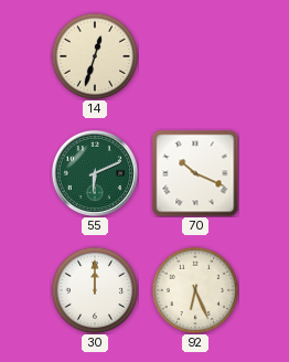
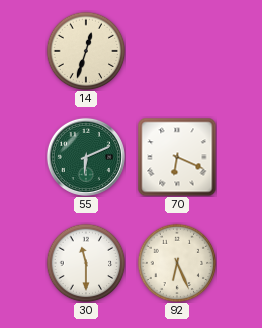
70: 10:19 -> 6:19
30: 12:00 -> 11:30
